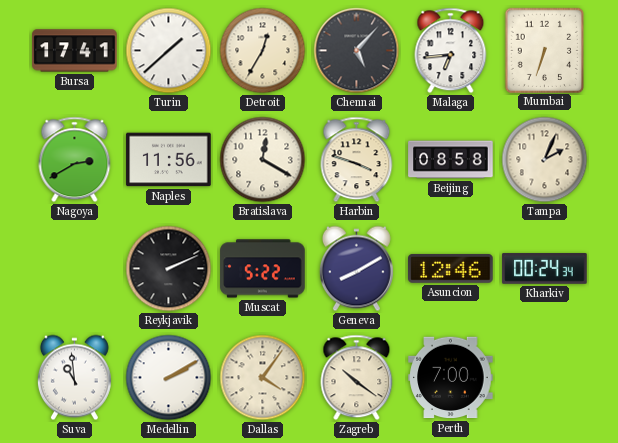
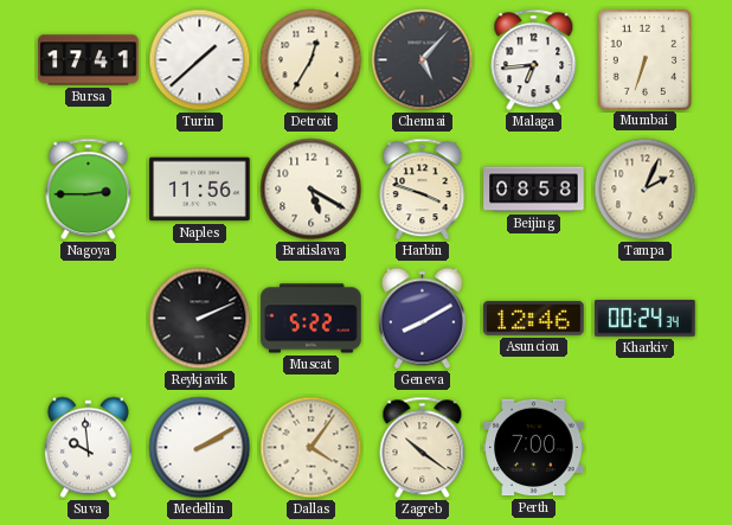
Nagoya: 2:40 -> 2:45
Bratislava: 12:20 -> 5:20
Suva: 10:59 -> 9:59
